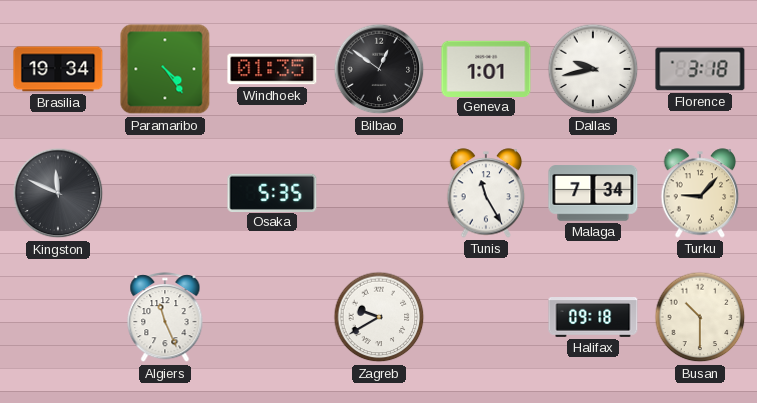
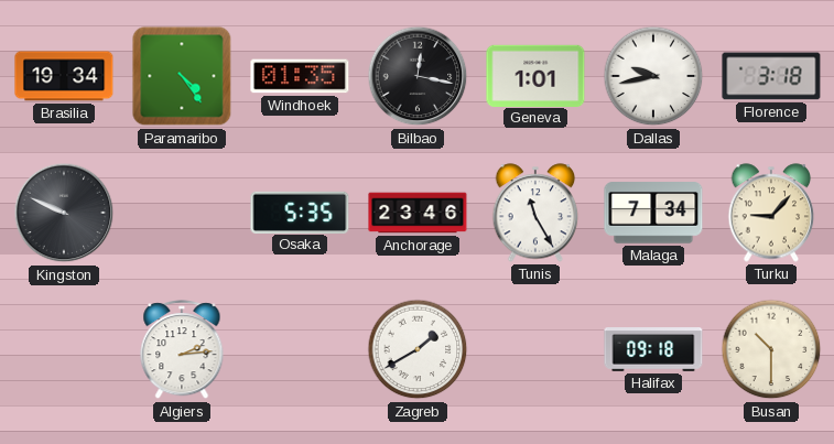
Bilbao: 12:51 -> 12:17
Kingston: 11:49 -> 9:49
Anchorage: none -> 23:46
Algiers: 11:26 -> 2:14
Zagreb: 9:40 -> 1:40
